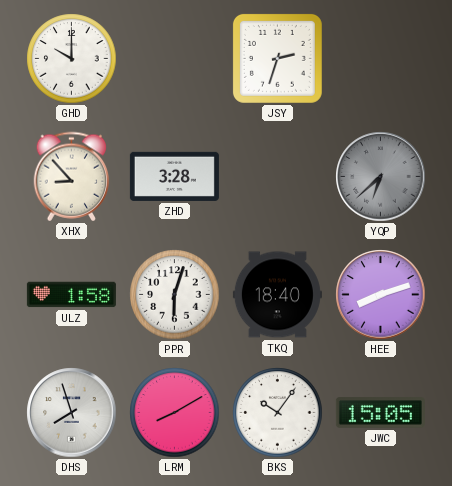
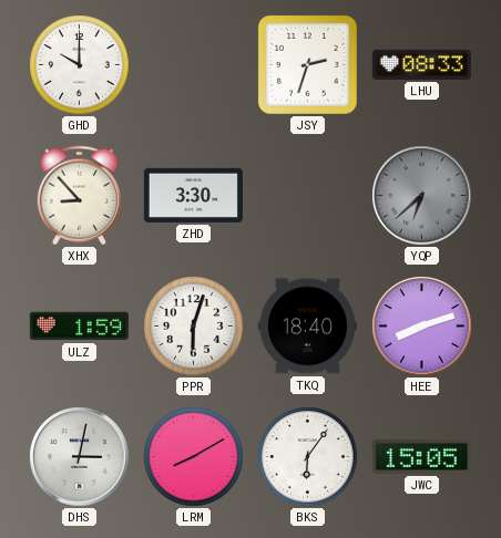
LHU: none -> 08:33
ZHD: 3:28 -> 3:30
ULZ: 1:58 -> 1:59
DHS: 7:57 -> 3:02
BKS: 10:06 -> 6:06
